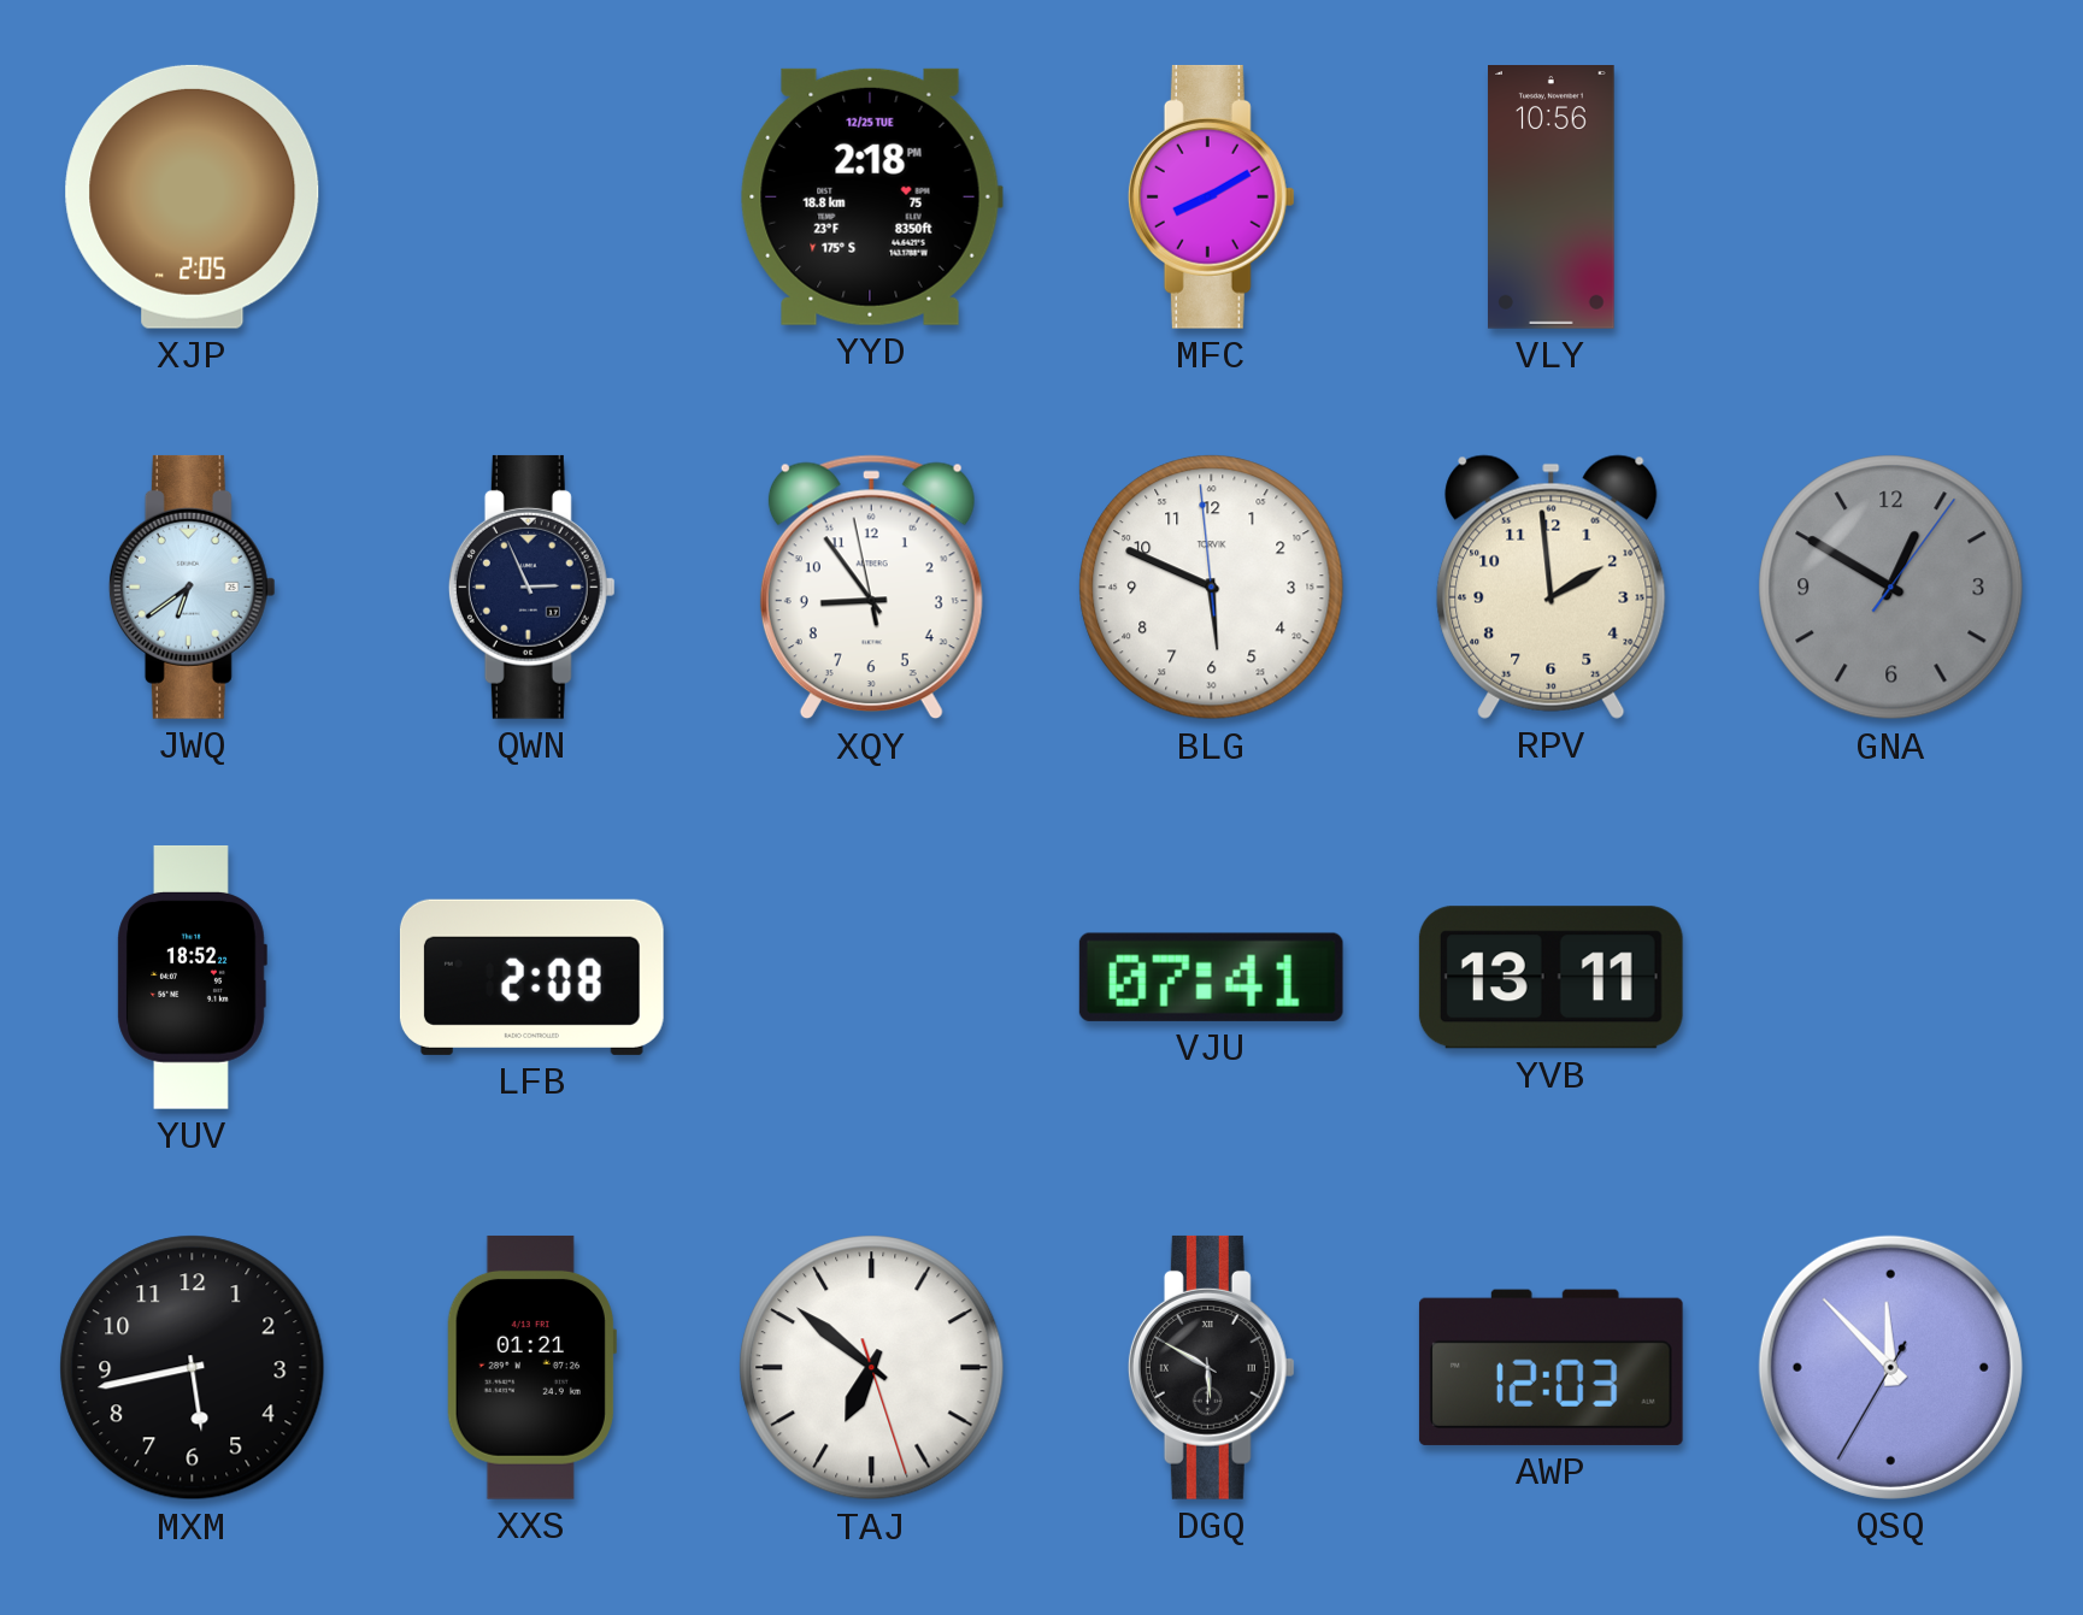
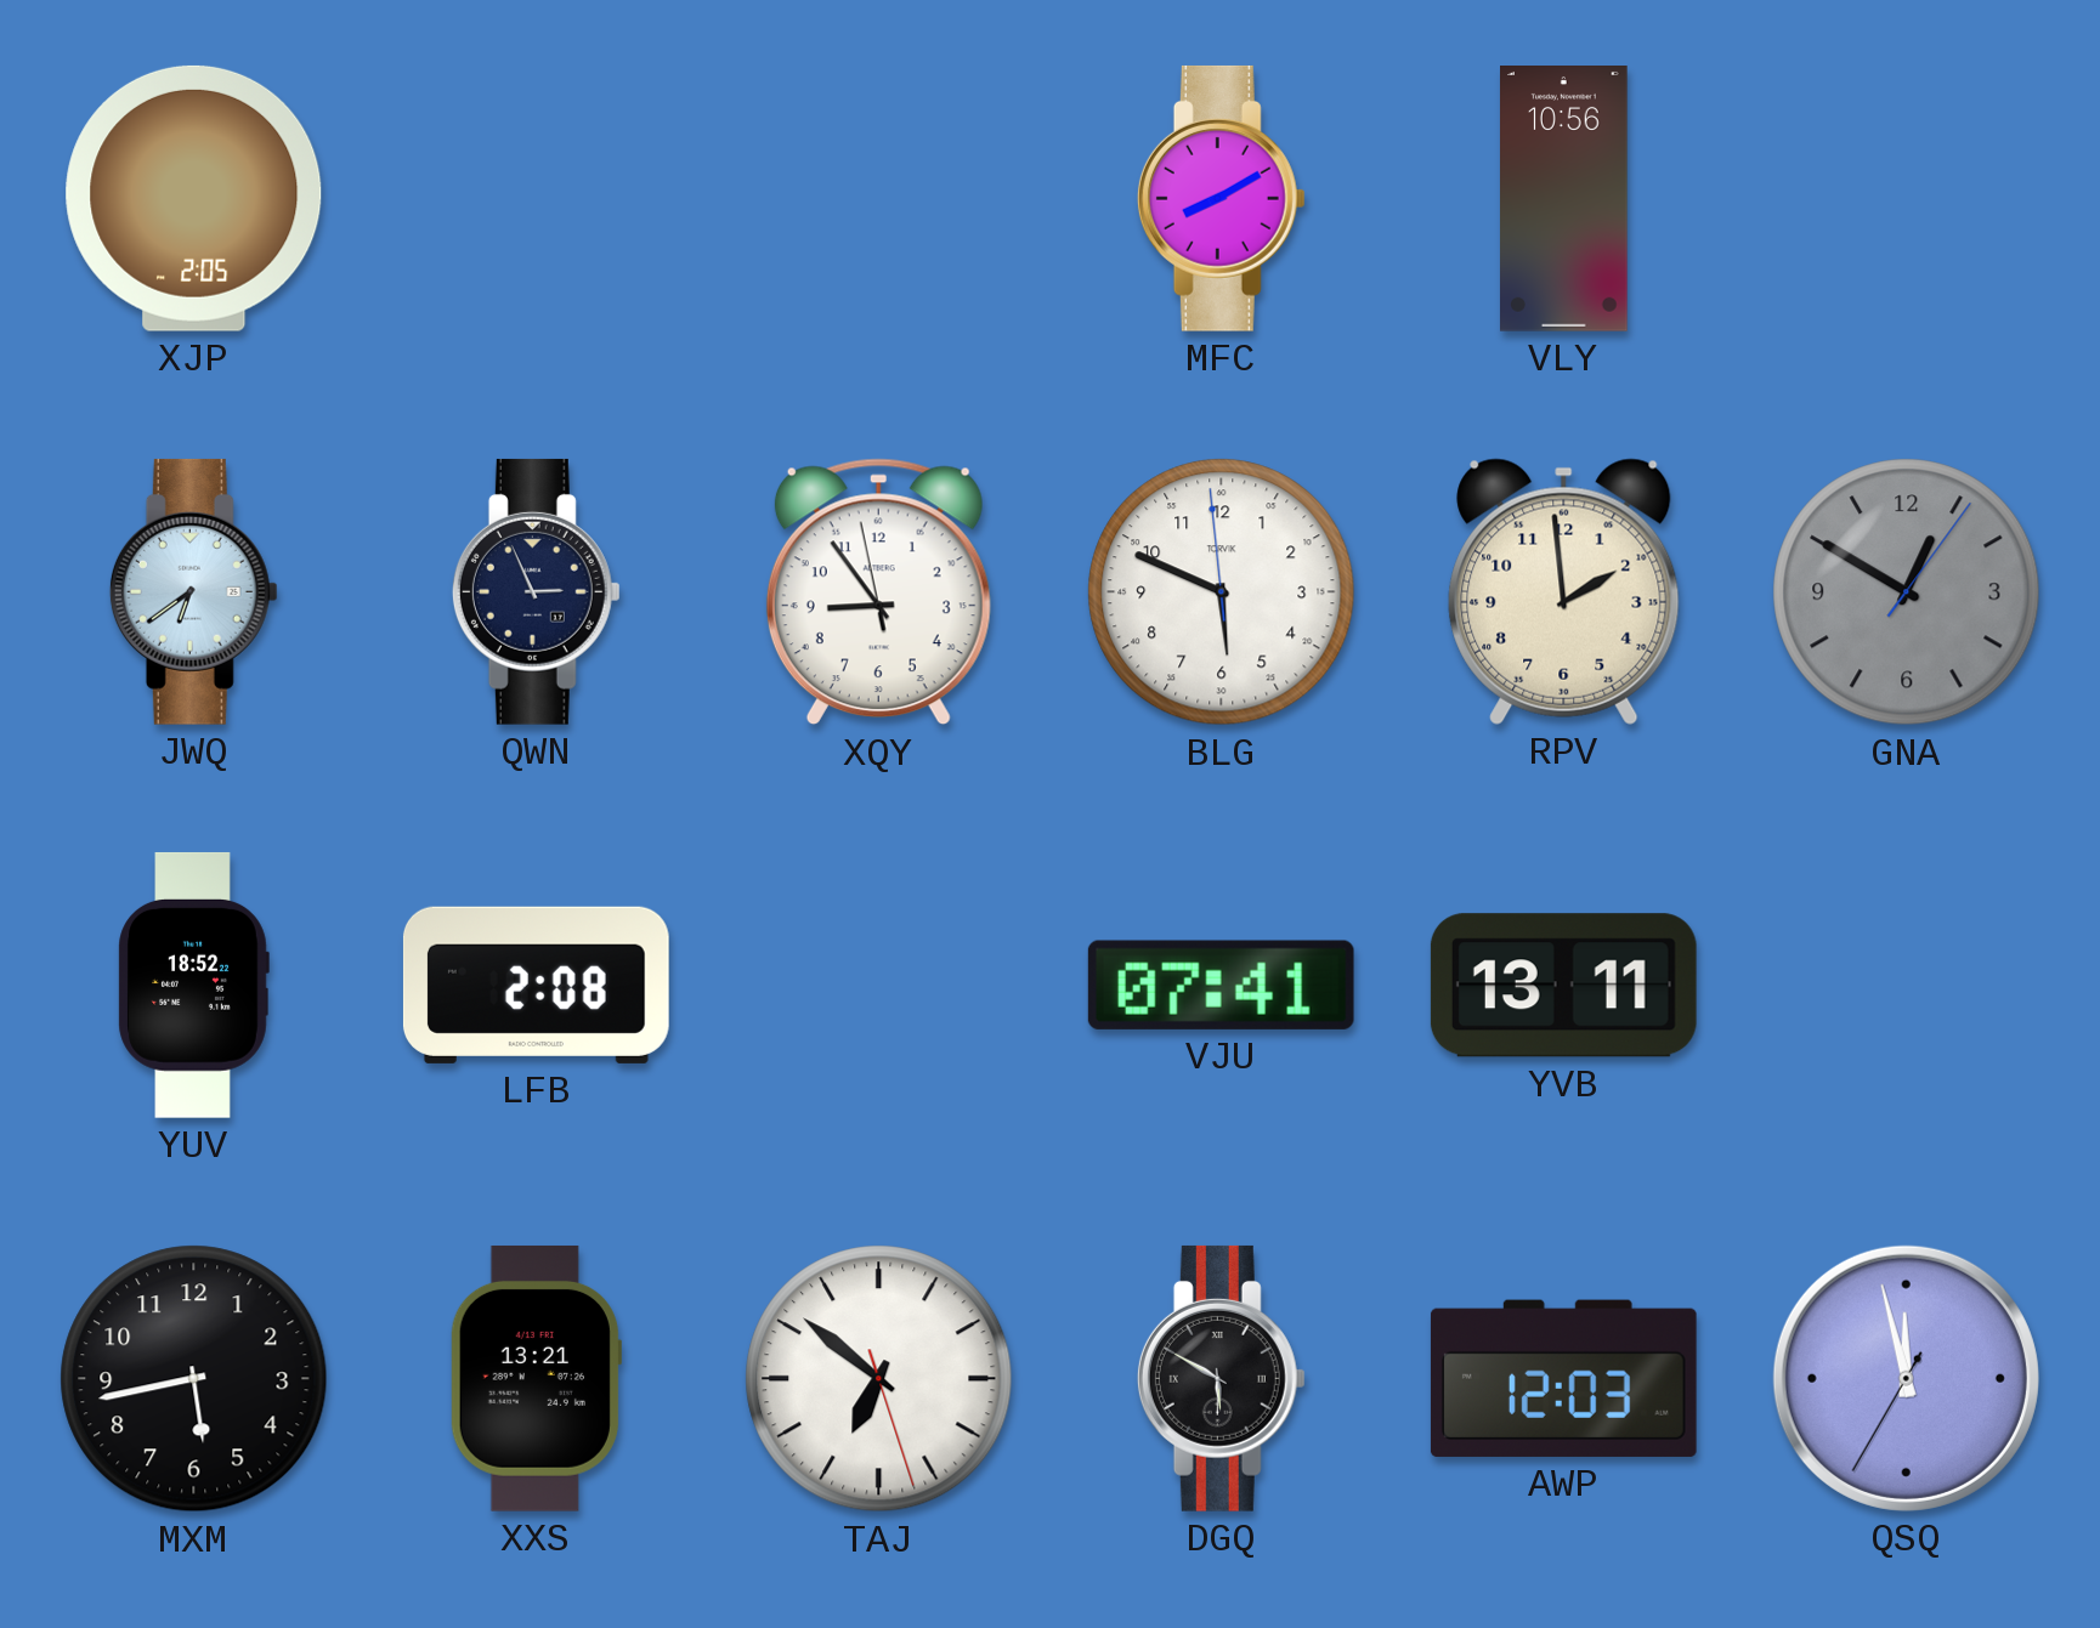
YYD: 2:18 -> none
XXS: 01:21 -> 13:21
QSQ: 11:52 -> 11:57
